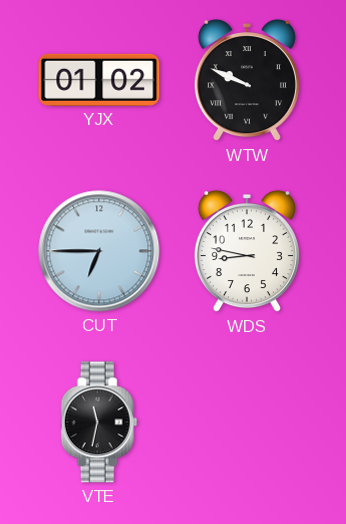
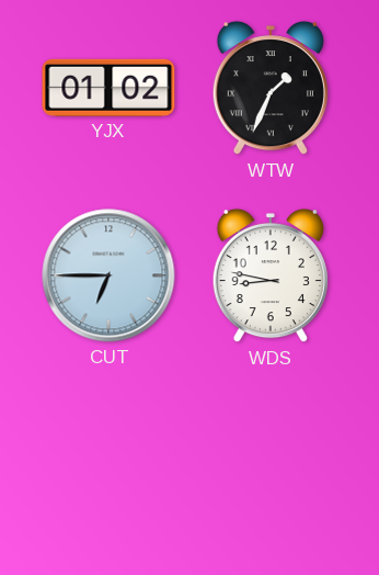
WTW: 9:49 -> 1:34
VTE: 11:32 -> none
